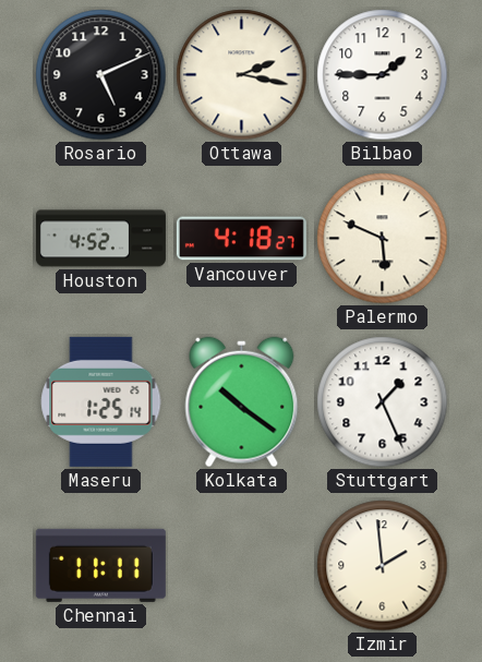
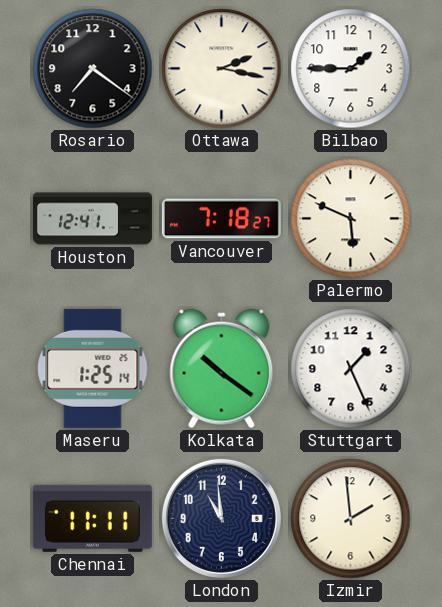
Rosario: 5:11 -> 7:21
Houston: 4:52 -> 12:41
Vancouver: 4:18 -> 7:18
London: none -> 10:59
